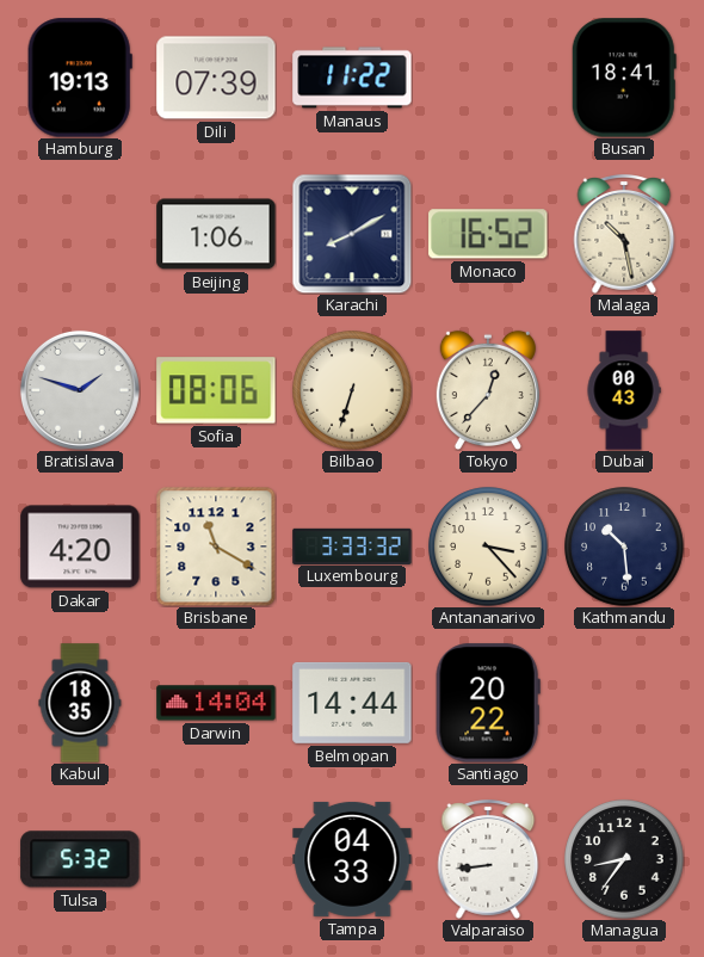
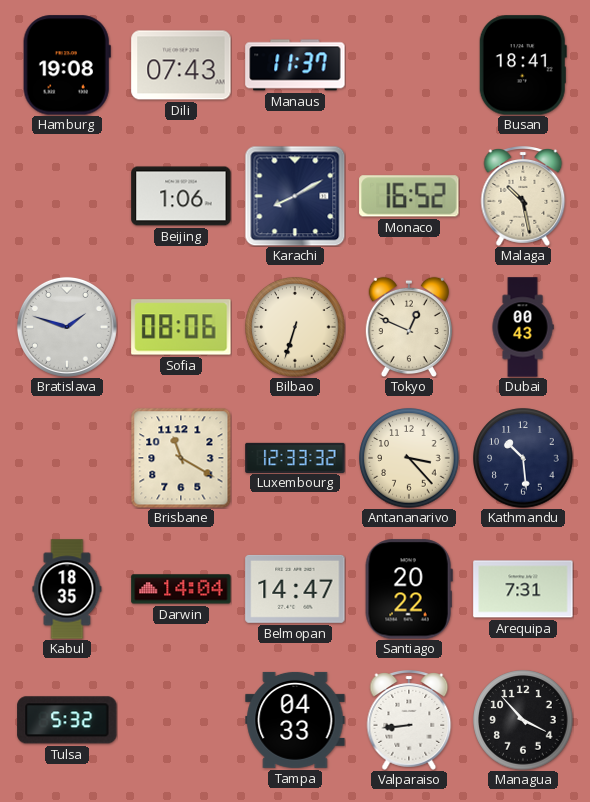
Hamburg: 19:13 -> 19:08
Dili: 07:39 -> 07:43
Manaus: 11:22 -> 11:37
Tokyo: 12:37 -> 12:49
Dakar: 4:20 -> none
Luxembourg: 3:33 -> 12:33
Belmopan: 14:44 -> 14:47
Arequipa: none -> 7:31
Managua: 8:36 -> 3:53
